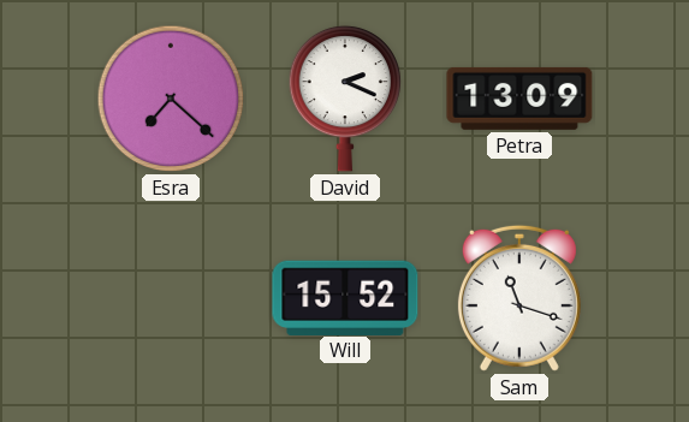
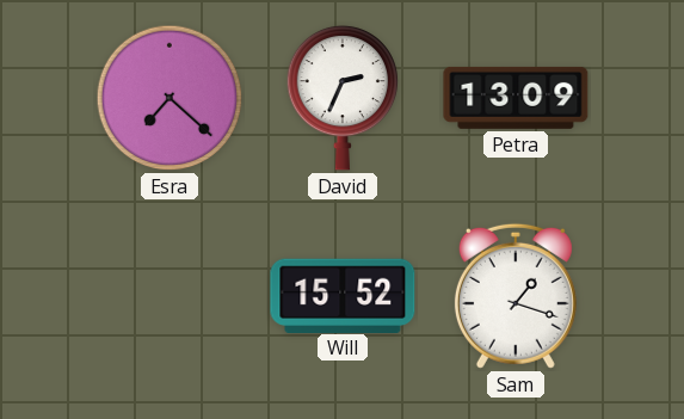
David: 2:19 -> 2:34
Sam: 11:18 -> 1:18
